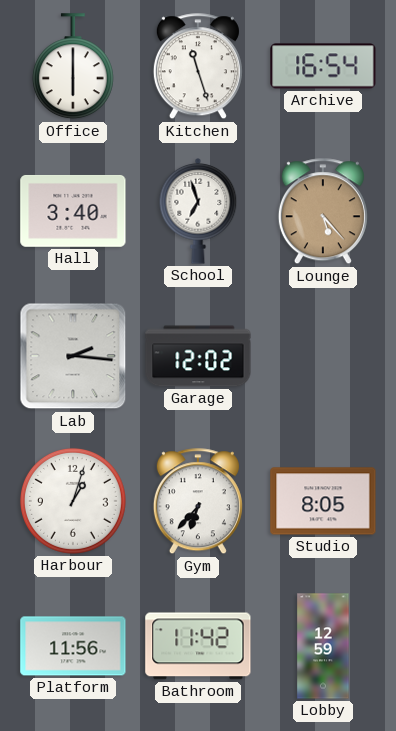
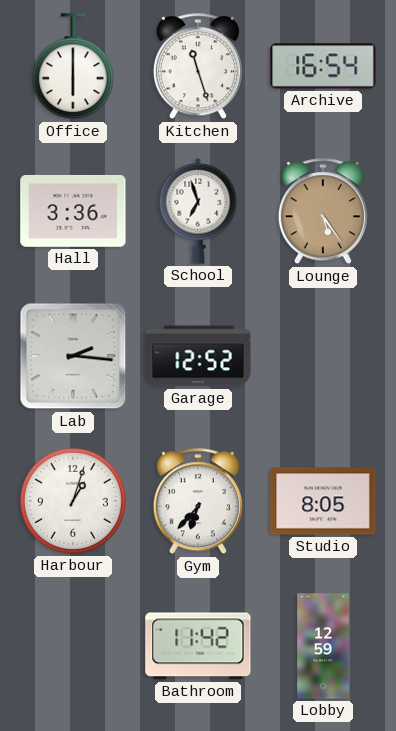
Hall: 3:40 -> 3:36
Lounge: 5:23 -> 5:24
Garage: 12:02 -> 12:52
Platform: 11:56 -> none
